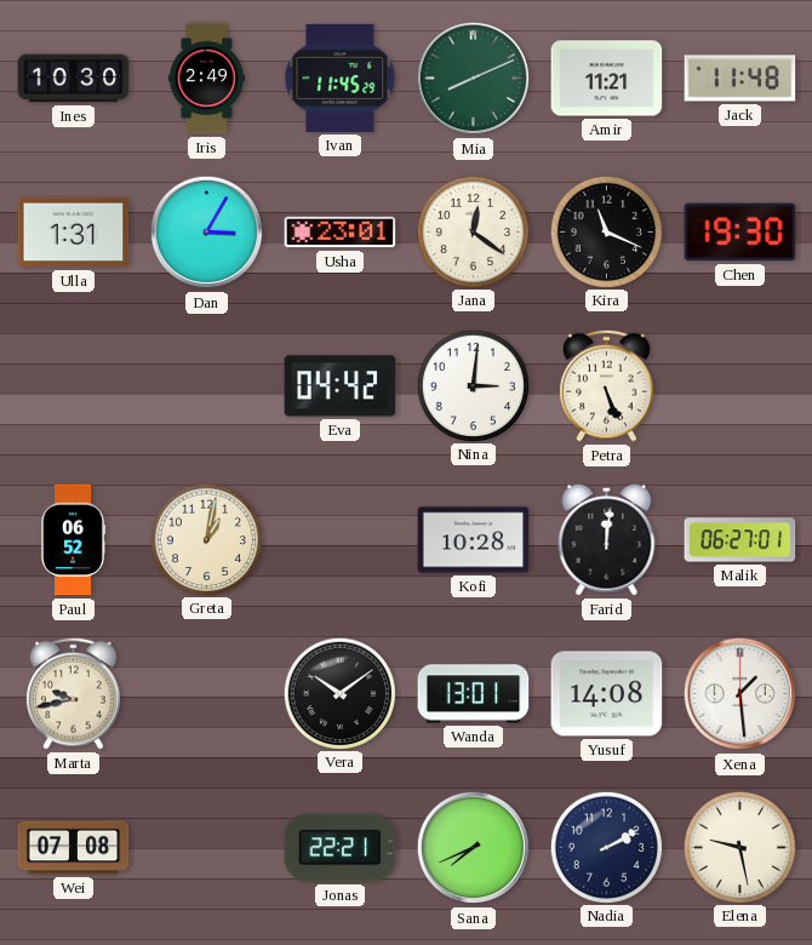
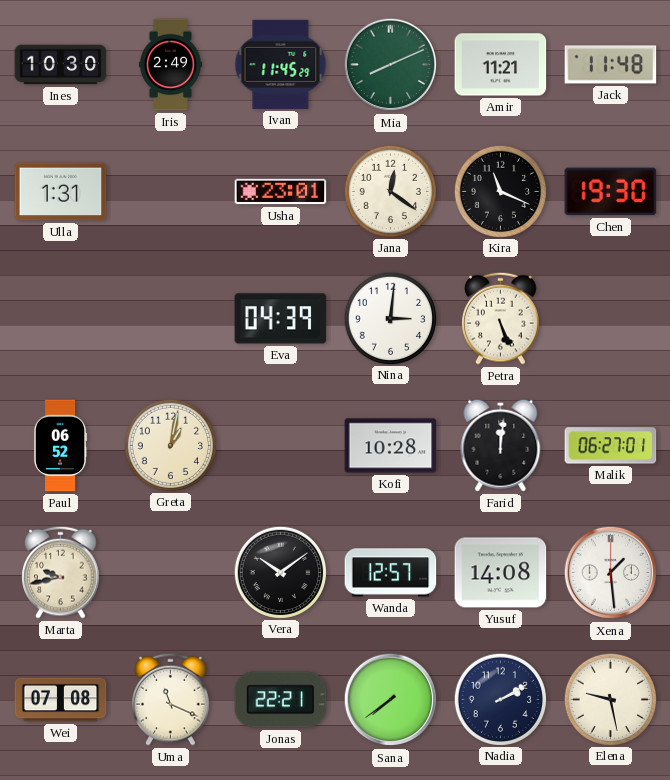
Dan: 3:05 -> none
Eva: 04:42 -> 04:39
Wanda: 13:01 -> 12:57
Uma: none -> 11:19
Sana: 7:41 -> 7:39
